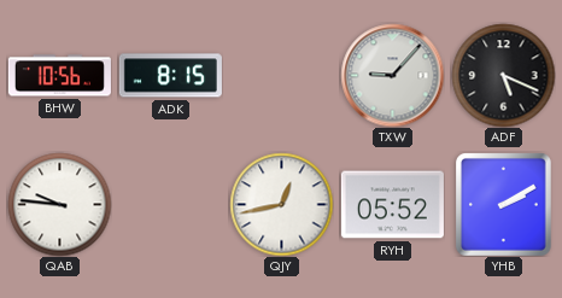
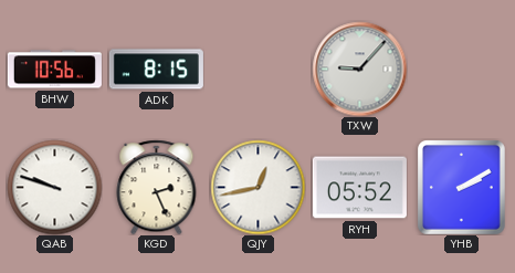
ADF: 5:19 -> none
QAB: 9:46 -> 9:48
KGD: none -> 2:26
